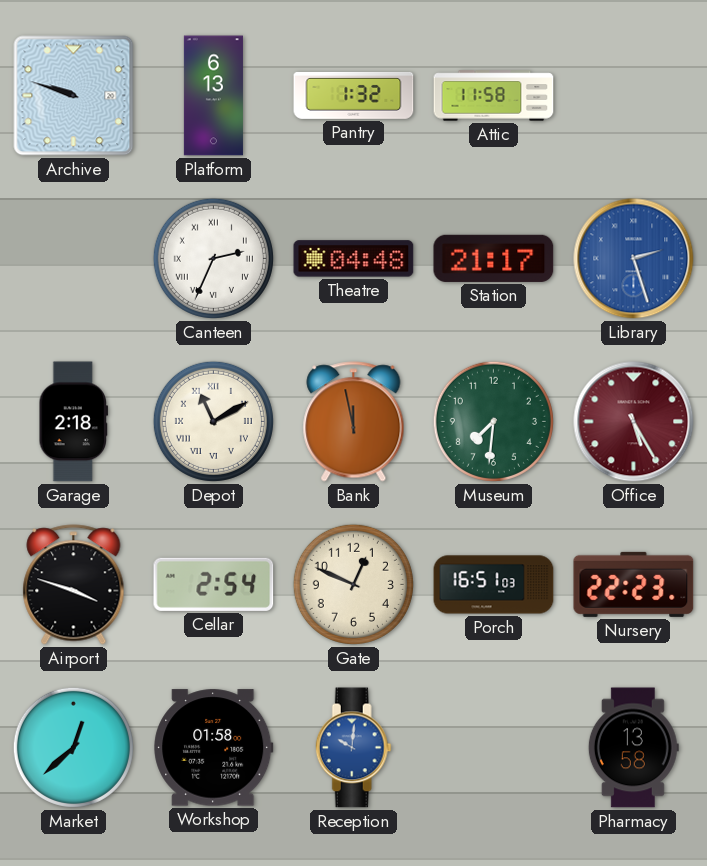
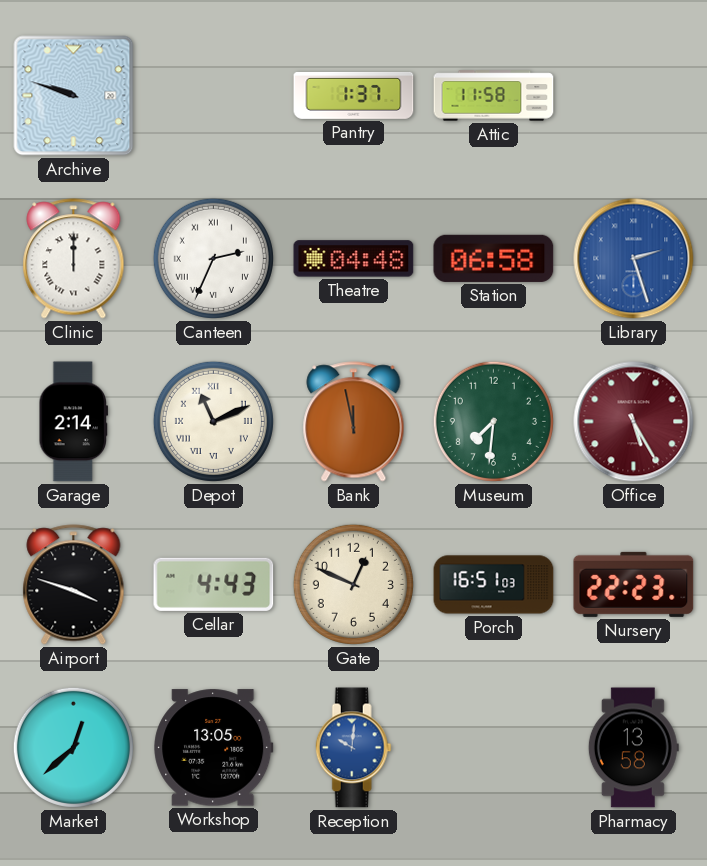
Platform: 6:13 -> none
Pantry: 1:32 -> 1:37
Clinic: none -> 12:00
Station: 21:17 -> 06:58
Garage: 2:18 -> 2:14
Depot: 11:10 -> 11:11
Cellar: 2:54 -> 4:43
Workshop: 01:58 -> 13:05
